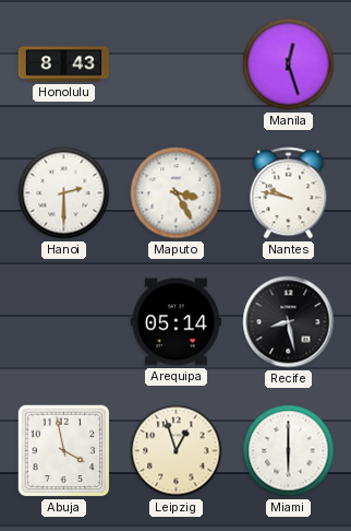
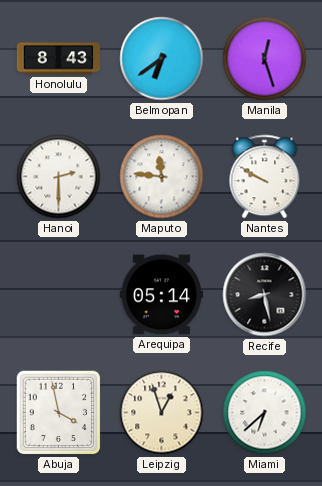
Belmopan: none -> 6:39
Maputo: 3:25 -> 11:46
Nantes: 9:47 -> 9:50
Miami: 6:00 -> 6:38
